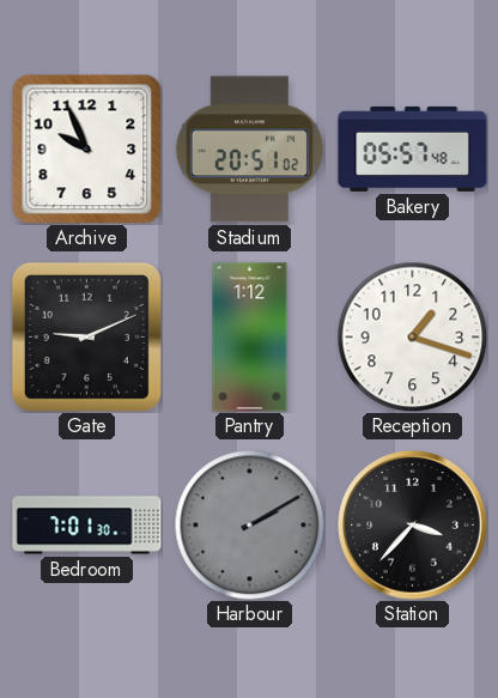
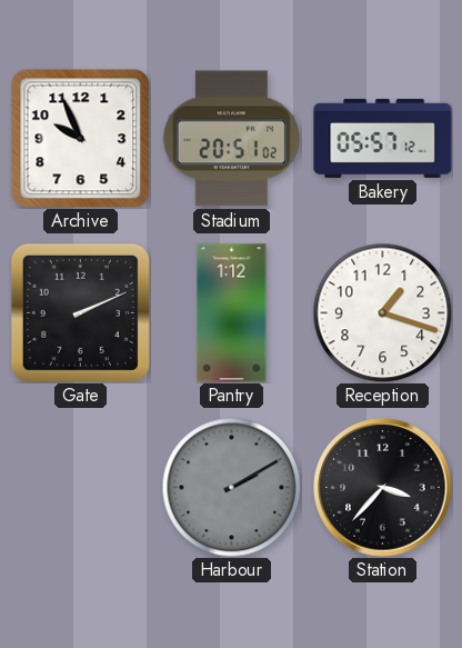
Bakery: 05:57:48 -> 05:57:12
Gate: 9:11 -> 2:11
Bedroom: 7:01 -> none
